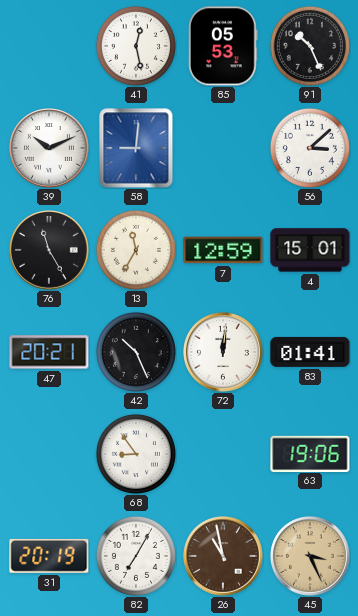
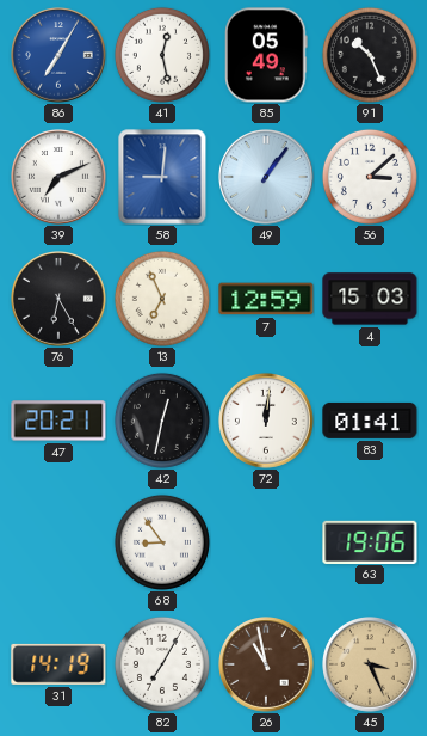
86: none -> 7:05
85: 05:53 -> 05:49
39: 10:11 -> 7:11
49: none -> 1:06
76: 11:25 -> 6:25
13: 11:35 -> 6:56
4: 15:01 -> 15:03
42: 10:26 -> 12:32
31: 20:19 -> 14:19
